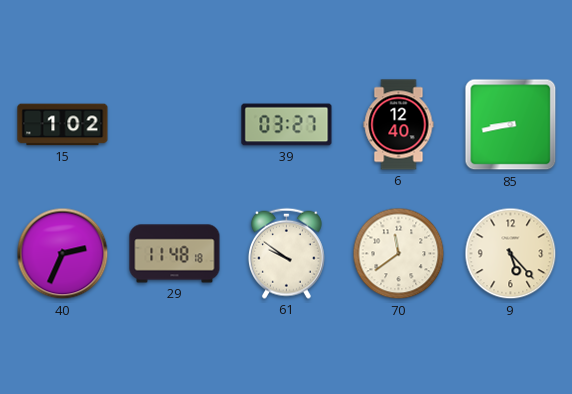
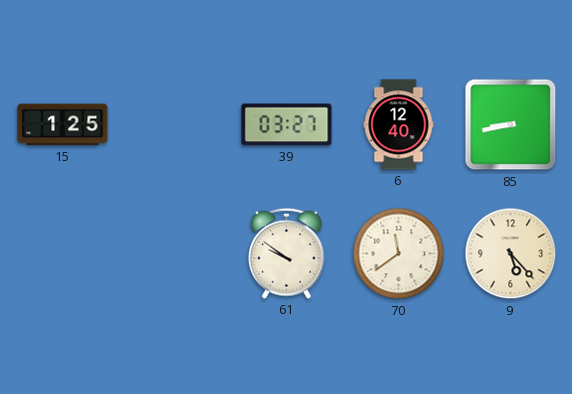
15: 1:02 -> 1:25
40: 2:34 -> none
29: 11:48 -> none
